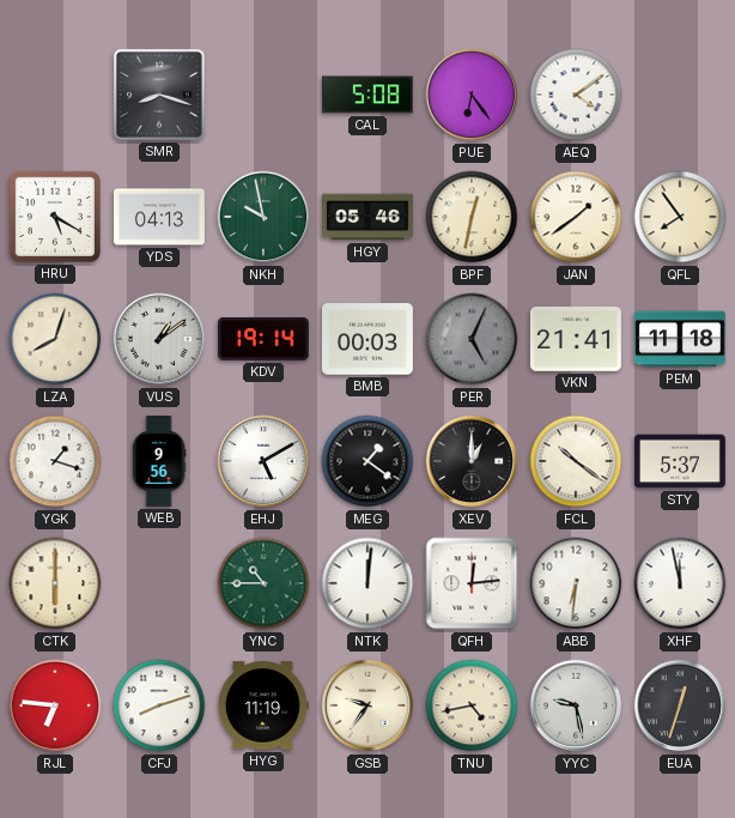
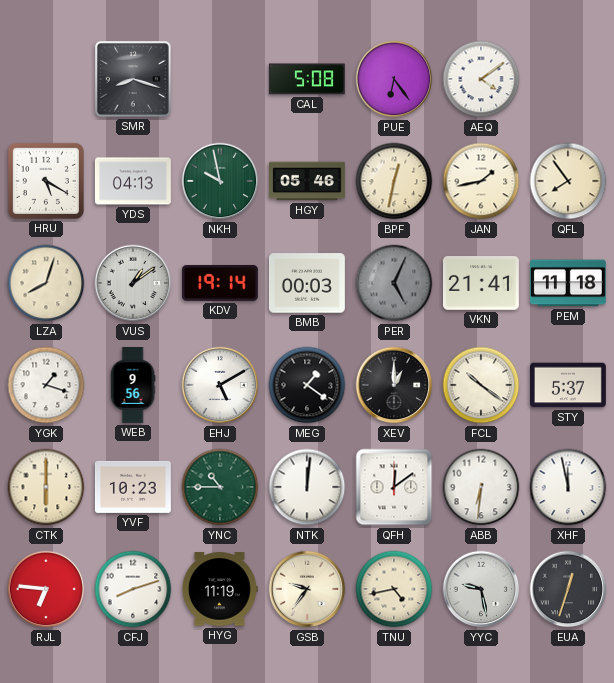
JAN: 1:39 -> 1:43
YVF: none -> 10:23
QFH: 12:14 -> 12:09
